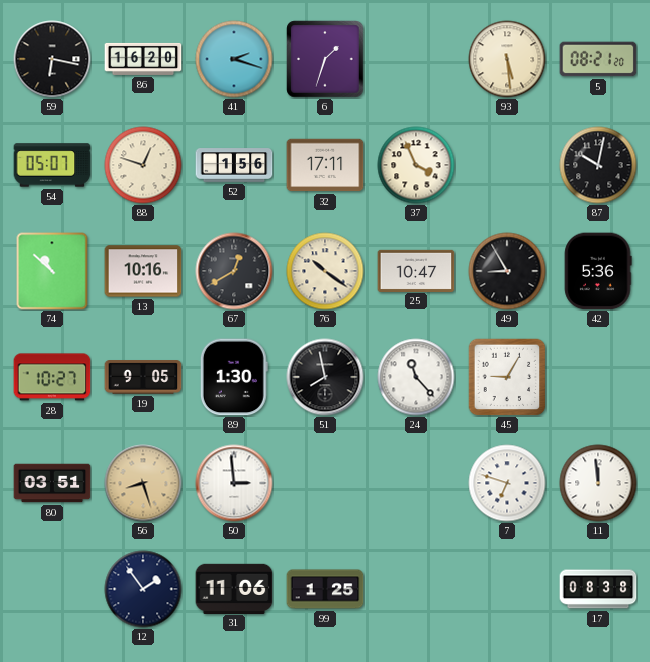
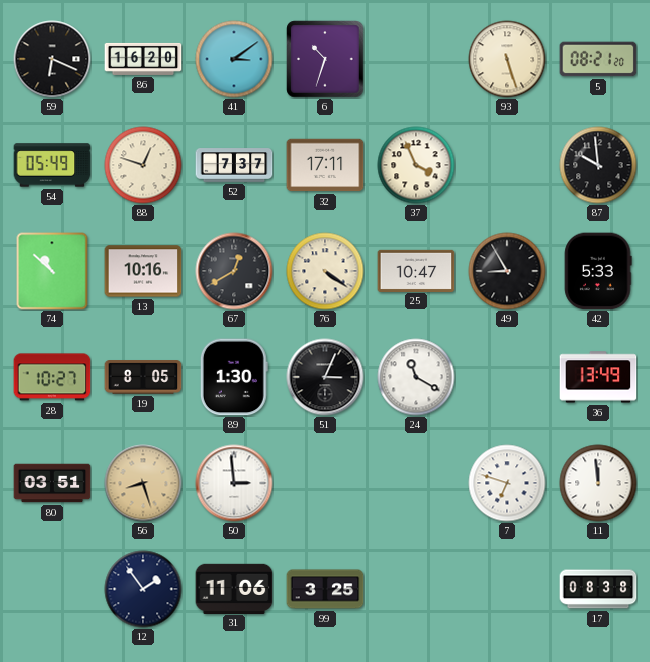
59: 6:17 -> 6:19
41: 2:18 -> 3:09
6: 1:33 -> 10:33
93: 5:29 -> 5:27
54: 05:07 -> 05:49
52: 1:56 -> 7:37
87: 10:02 -> 9:59
76: 10:21 -> 4:21
42: 5:36 -> 5:33
19: 9:05 -> 8:05
51: 7:58 -> 3:04
24: 11:23 -> 11:20
45: 9:05 -> none
36: none -> 13:49
99: 1:25 -> 3:25
